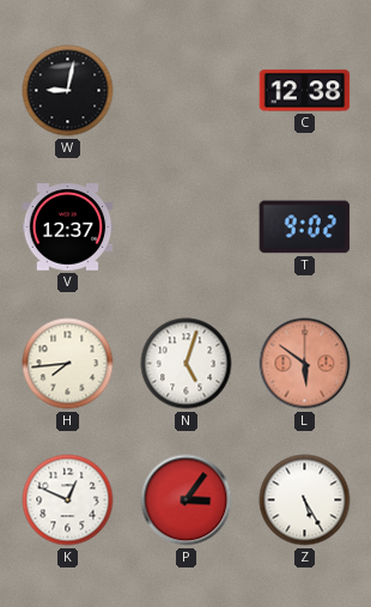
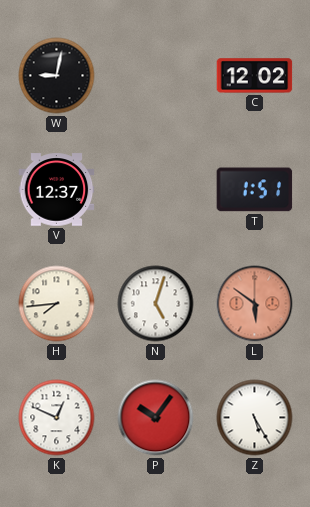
C: 12:38 -> 12:02
T: 9:02 -> 1:51
P: 3:06 -> 10:06
